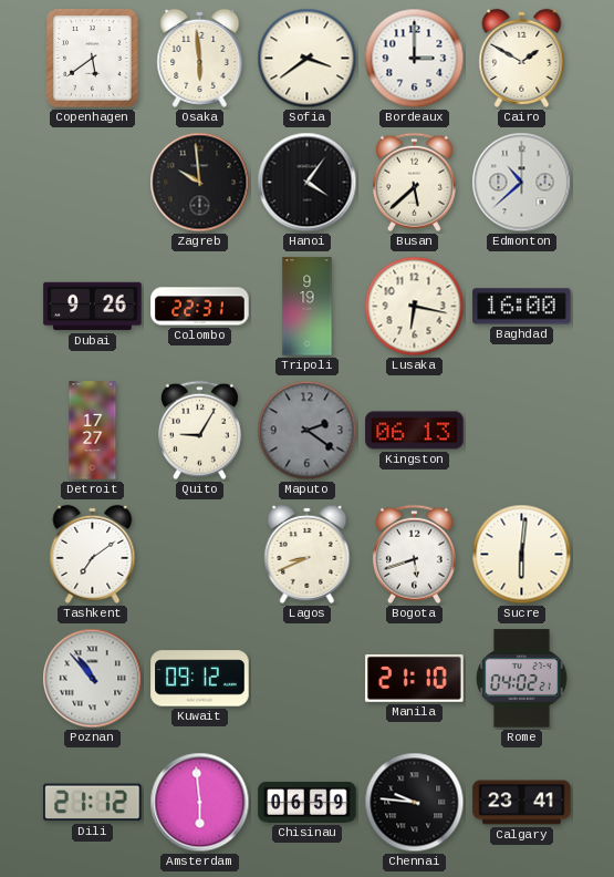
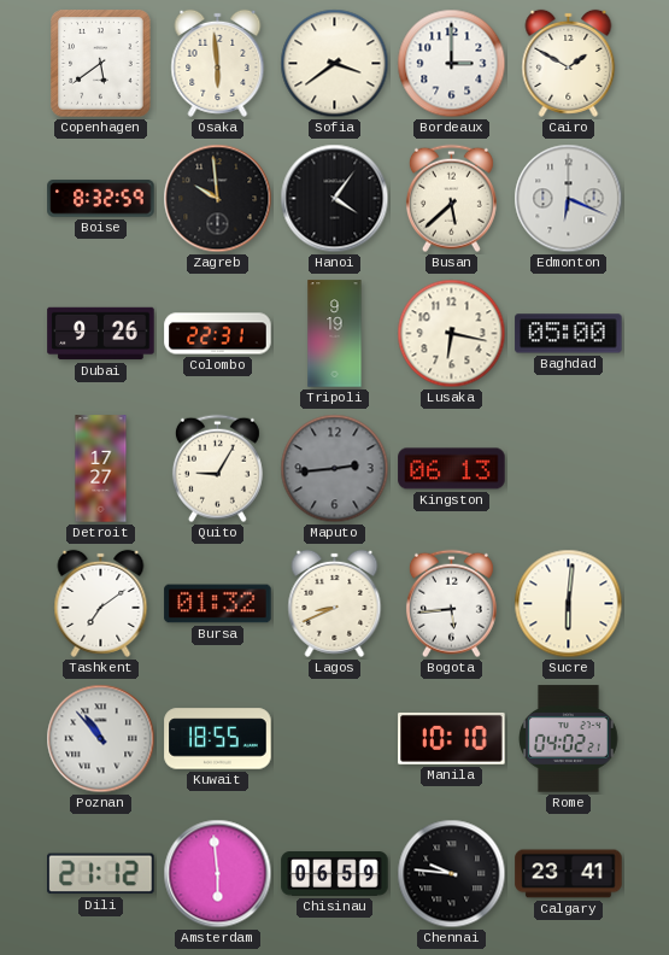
Boise: none -> 8:32
Edmonton: 10:38 -> 6:19
Baghdad: 16:00 -> 05:00
Maputo: 2:21 -> 2:44
Bursa: none -> 01:32
Bogota: 5:42 -> 5:44
Kuwait: 09:12 -> 18:55
Manila: 21:10 -> 10:10
